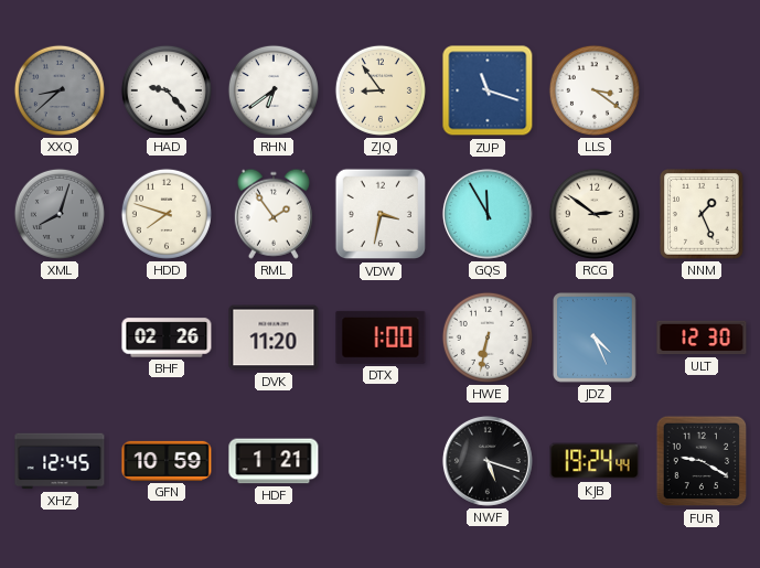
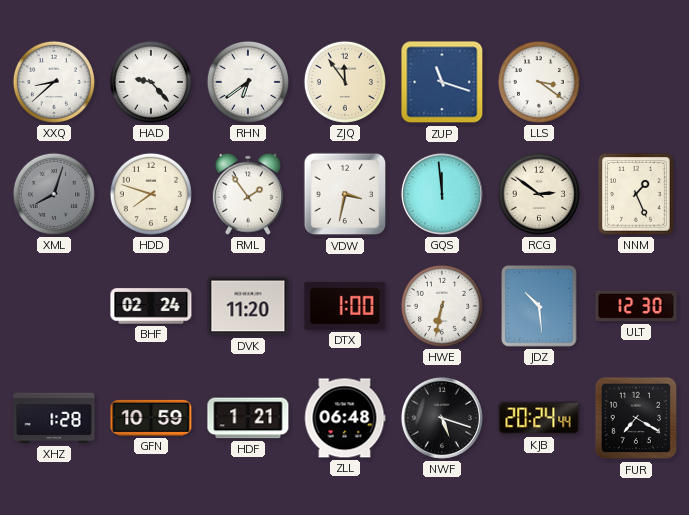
XXQ dial: grey -> white
ZJQ: 8:54 -> 11:54
GQS: 11:55 -> 11:59
BHF: 02:26 -> 02:24
JDZ: 4:26 -> 10:29
XHZ: 12:45 -> 1:28
ZLL: none -> 06:48
KJB: 19:24 -> 20:24
FUR: 9:20 -> 7:20
